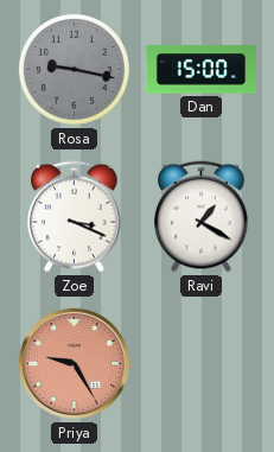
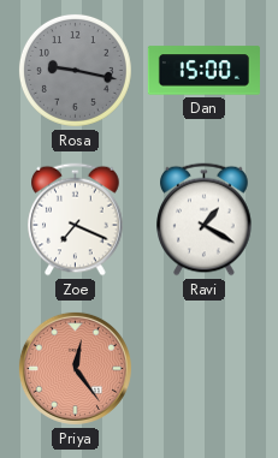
Zoe: 3:19 -> 7:19
Priya: 9:25 -> 12:24
